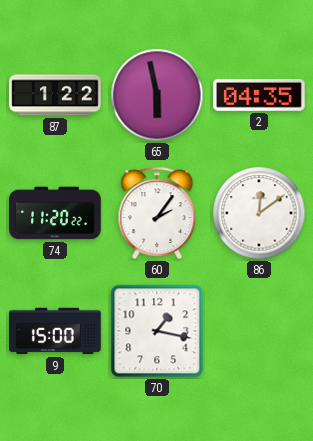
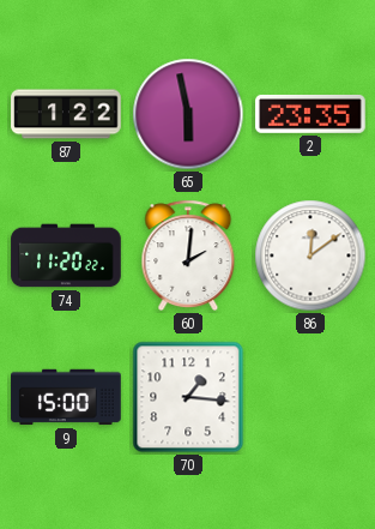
2: 04:35 -> 23:35
60: 2:06 -> 2:01
70: 1:17 -> 1:16
